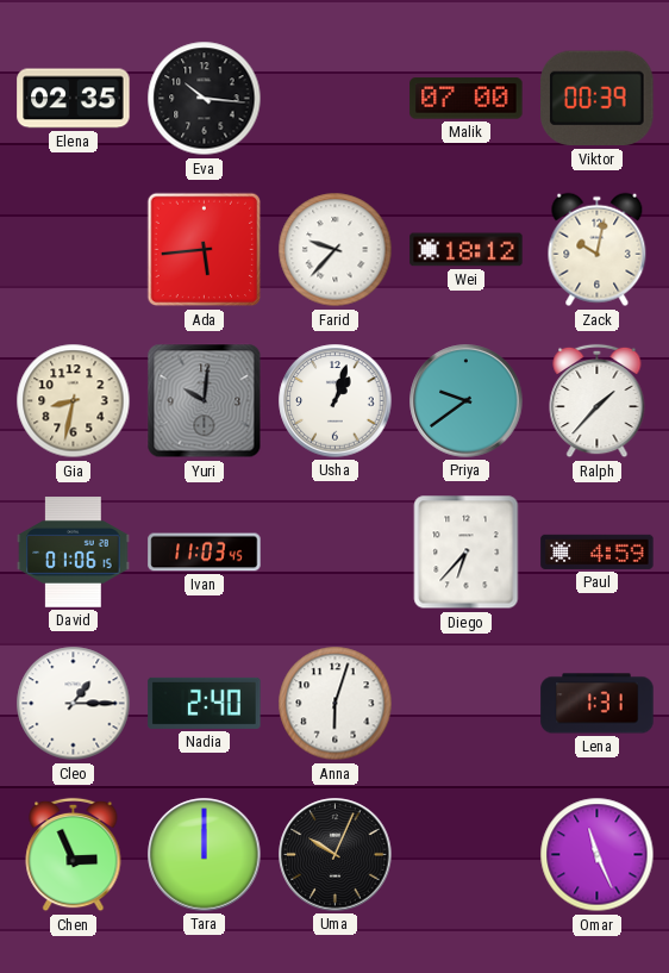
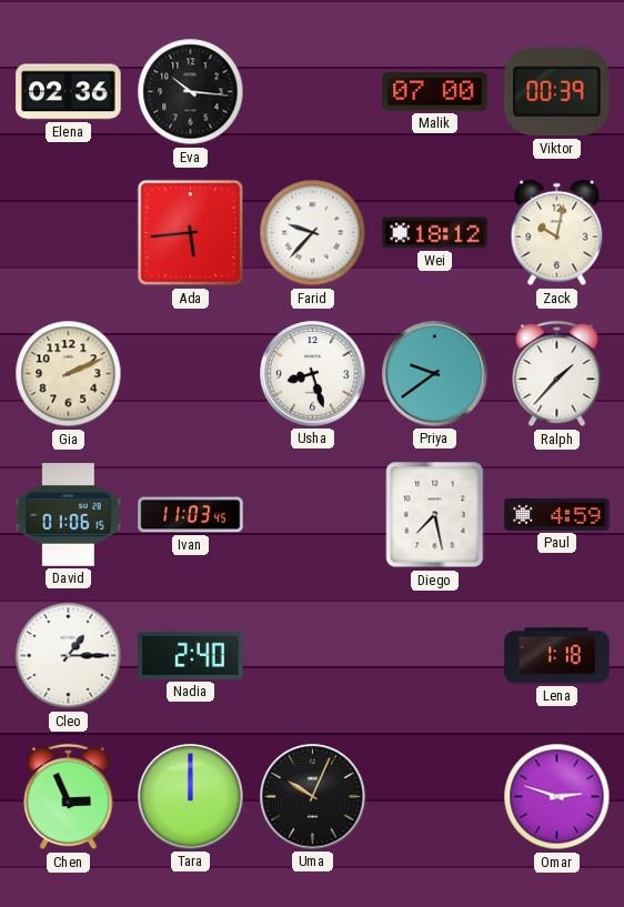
Elena: 02:35 -> 02:36
Gia: 8:32 -> 2:11
Yuri: 10:01 -> none
Usha: 1:03 -> 8:27
Diego: 6:37 -> 7:28
Anna: 6:03 -> none
Lena: 1:31 -> 1:18
Omar: 11:26 -> 2:48
